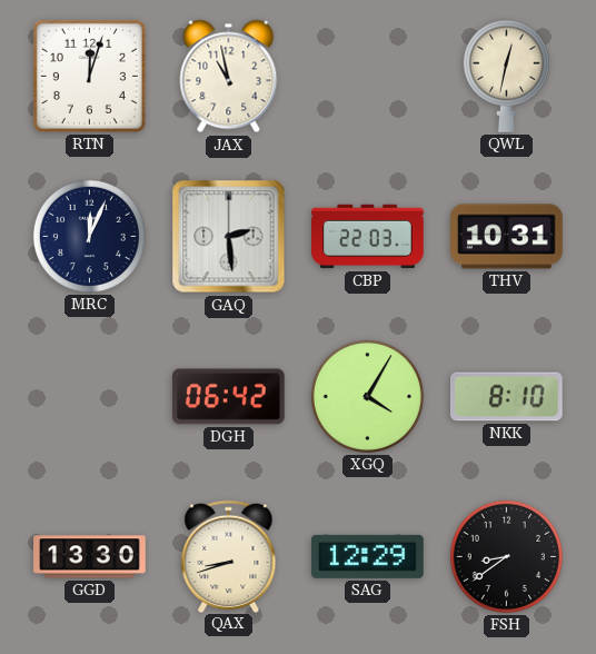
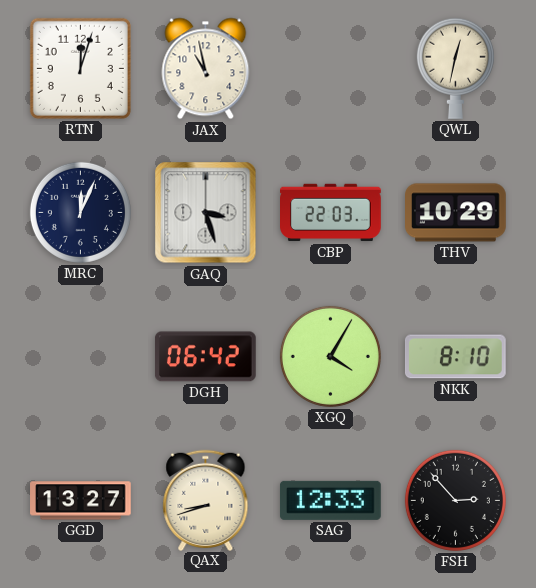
GAQ: 2:29 -> 3:27
THV: 10:31 -> 10:29
GGD: 13:30 -> 13:27
SAG: 12:29 -> 12:33
FSH: 8:39 -> 2:53
